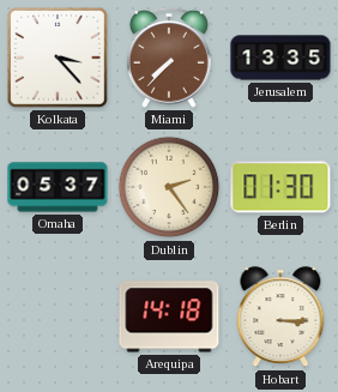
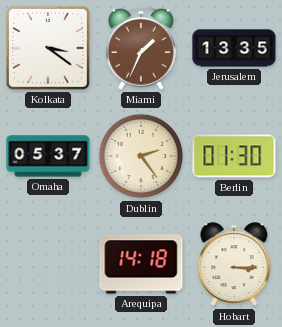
Kolkata: 3:23 -> 3:21
Miami: 7:37 -> 1:34
